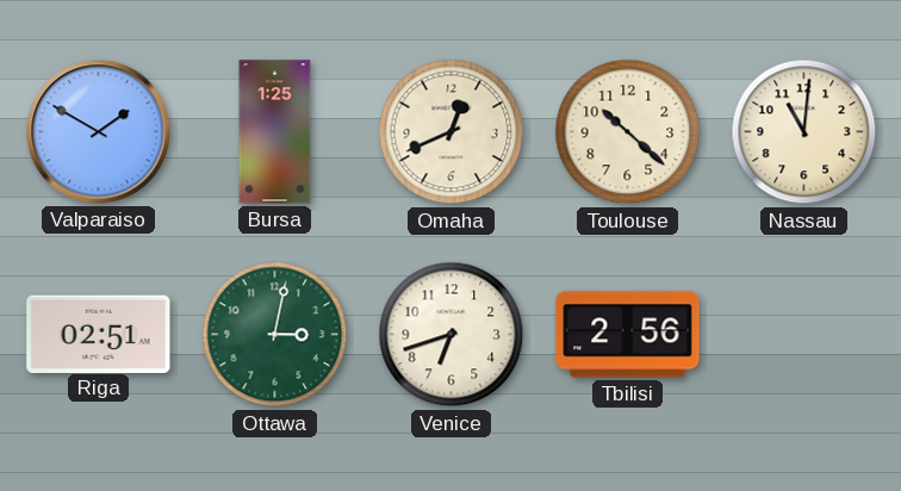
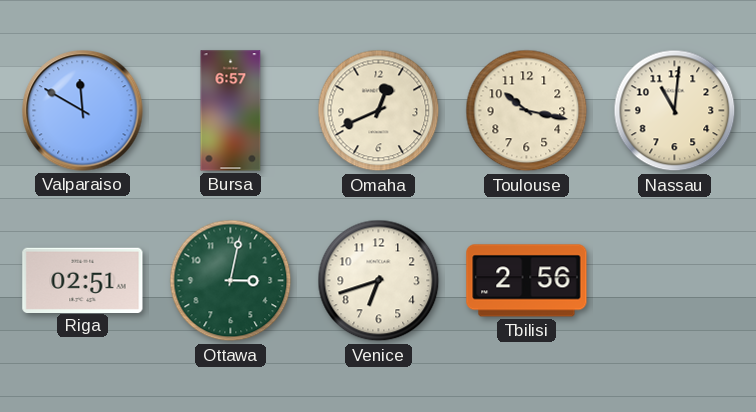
Valparaiso: 1:50 -> 11:50
Bursa: 1:25 -> 6:57
Toulouse: 10:22 -> 10:17
